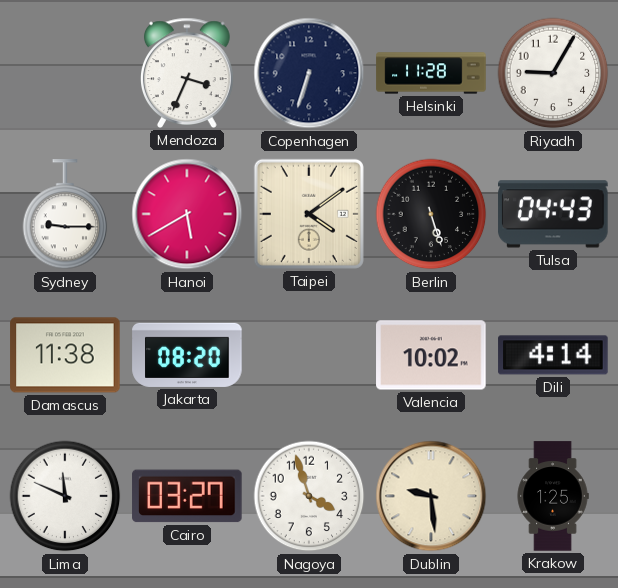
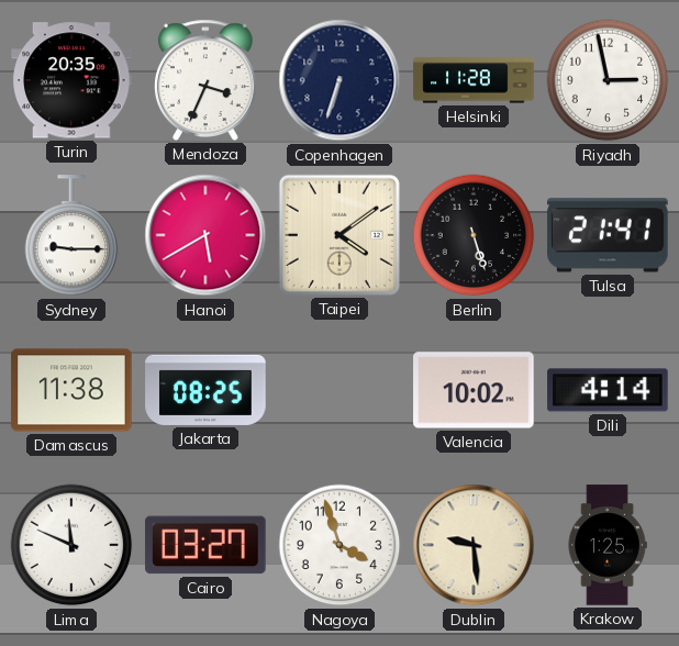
Turin: none -> 20:35
Riyadh: 9:05 -> 2:58
Tulsa: 04:43 -> 21:41
Jakarta: 08:20 -> 08:25
